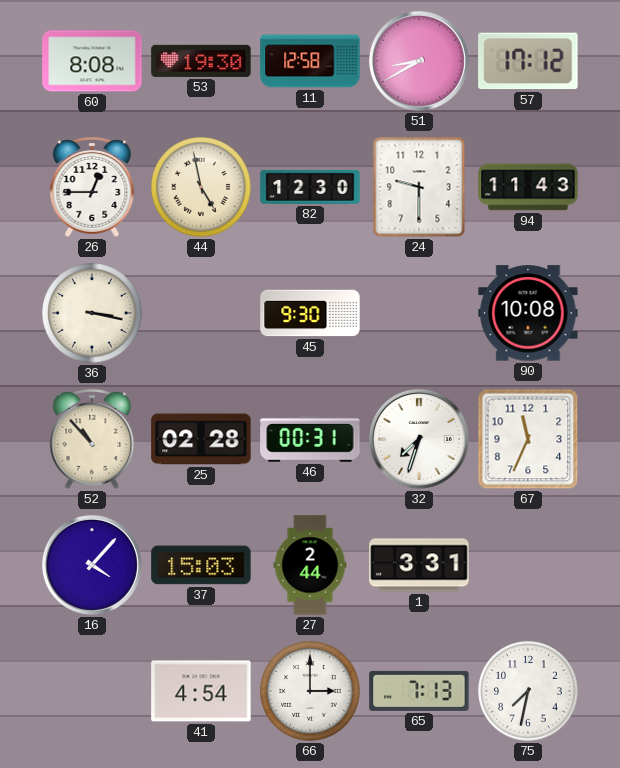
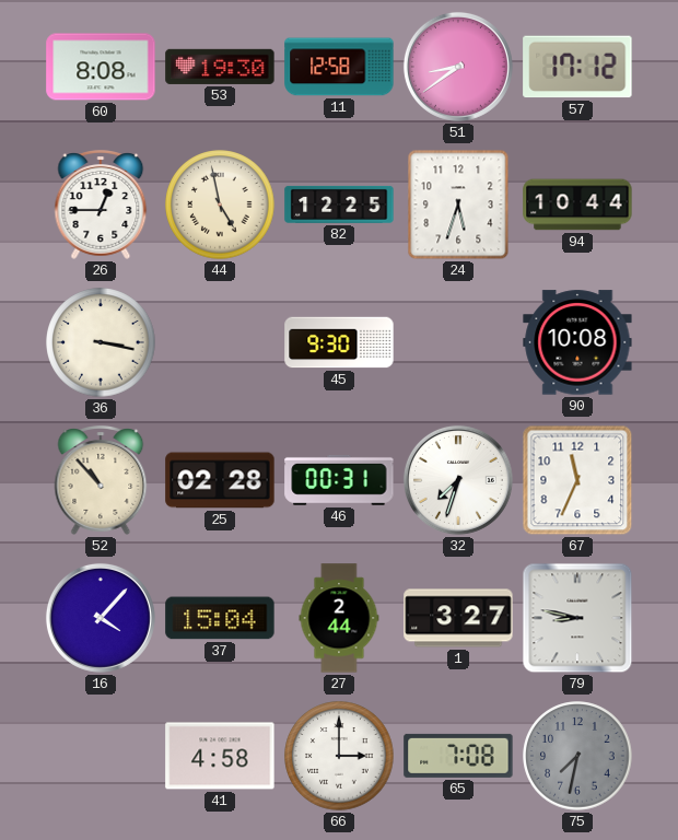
51: 8:40 -> 8:39
82: 12:30 -> 12:25
24: 9:30 -> 5:33
94: 11:43 -> 10:44
37: 15:03 -> 15:04
1: 3:31 -> 3:27
79: none -> 8:47
41: 4:54 -> 4:58
65: 7:13 -> 7:08
75 dial: white -> grey
